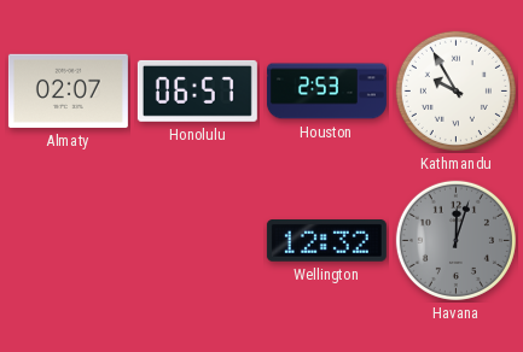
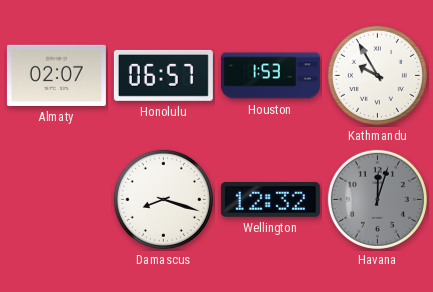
Houston: 2:53 -> 1:53
Damascus: none -> 8:18
